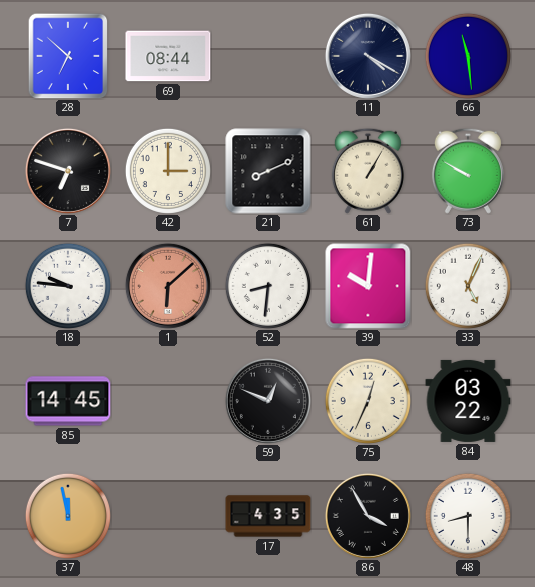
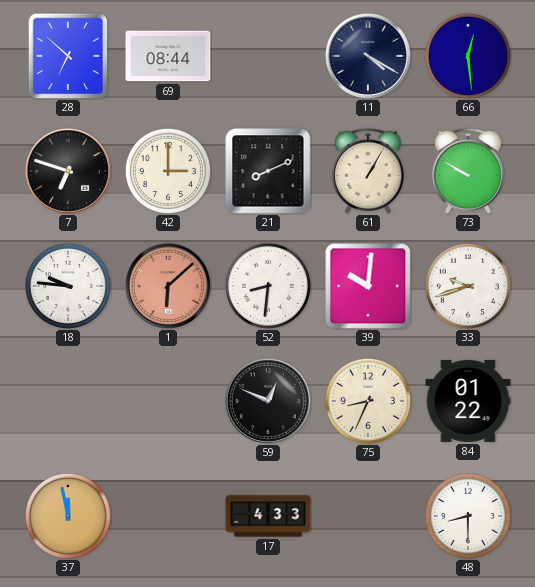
66: 11:29 -> 12:29
33: 5:04 -> 9:42
85: 14:45 -> none
75: 12:34 -> 8:34
84: 03:22 -> 01:22
17: 4:35 -> 4:33
86: 3:55 -> none
